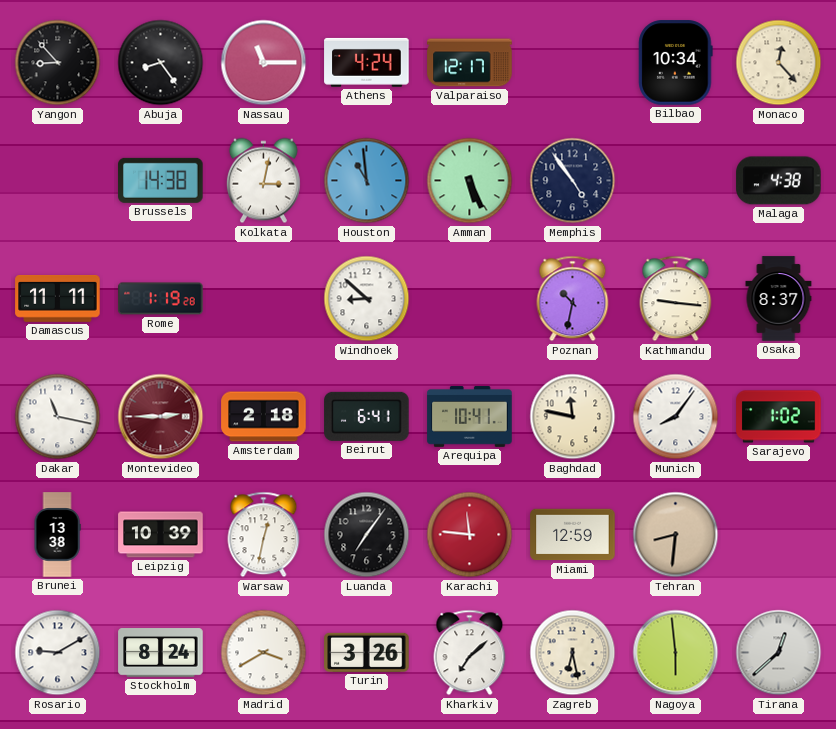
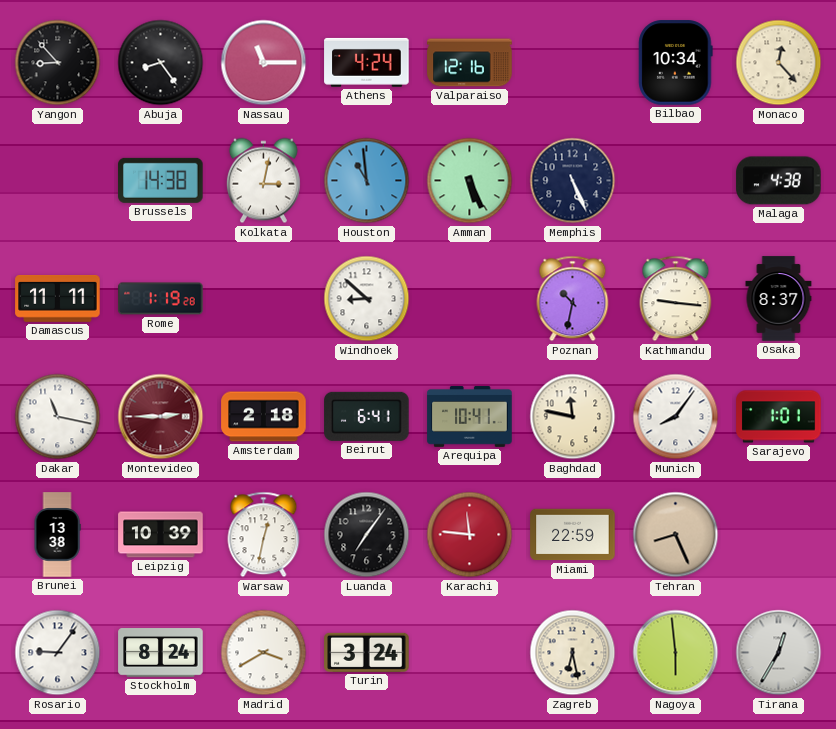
Valparaiso: 12:17 -> 12:16
Memphis: 4:54 -> 5:26
Sarajevo: 1:02 -> 1:01
Miami: 12:59 -> 22:59
Tehran: 8:31 -> 8:26
Rosario: 9:10 -> 9:06
Turin: 3:26 -> 3:24
Kharkiv: 7:08 -> none
Tirana: 12:38 -> 12:35
